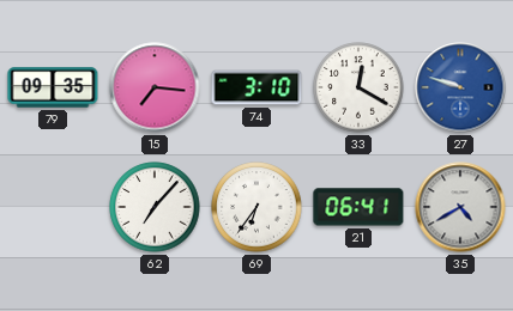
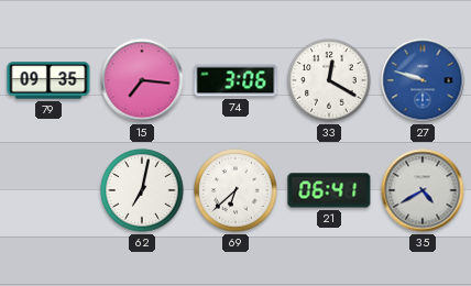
74: 3:10 -> 3:06
62: 7:07 -> 7:02
69: 6:36 -> 6:38
